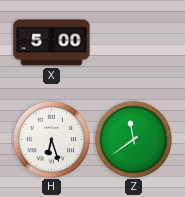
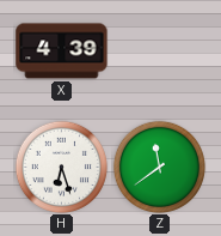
X: 5:00 -> 4:39
